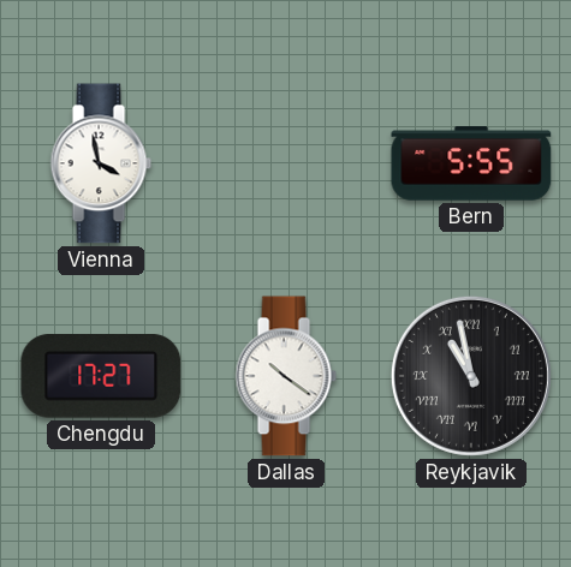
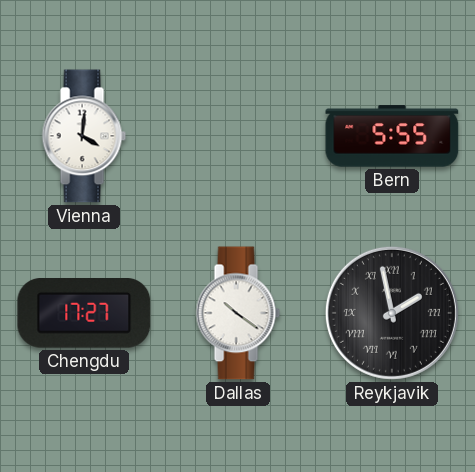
Vienna: 3:58 -> 4:01
Reykjavik: 10:58 -> 1:58
